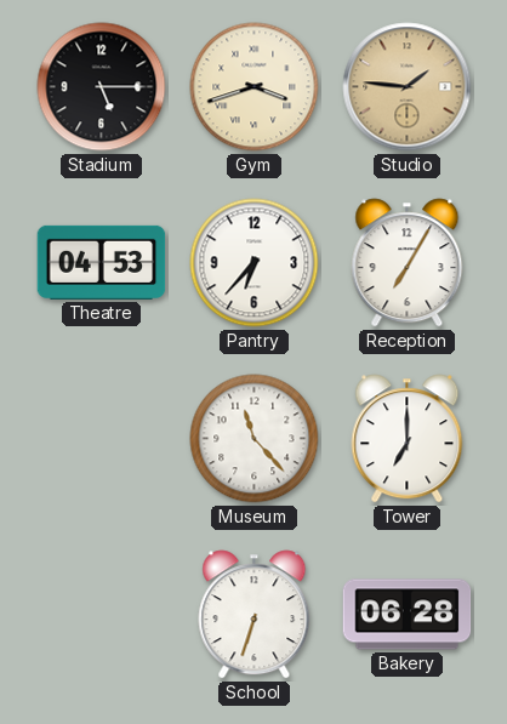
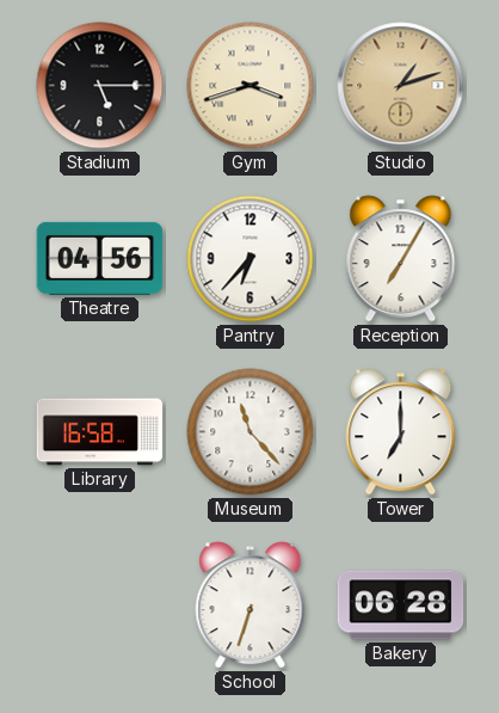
Studio: 1:46 -> 1:12
Theatre: 04:53 -> 04:56
Library: none -> 16:58
